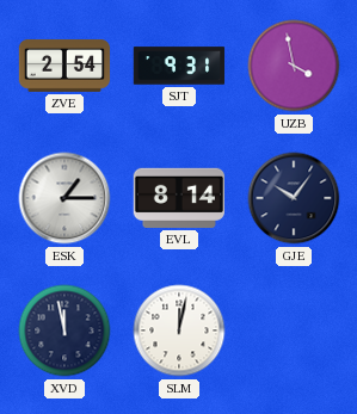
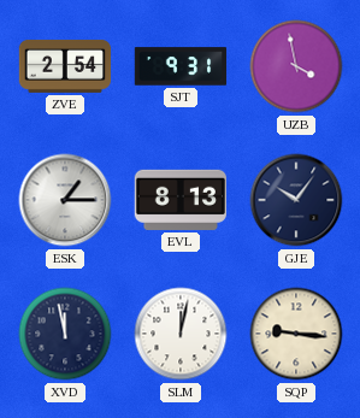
EVL: 8:14 -> 8:13
SQP: none -> 9:16
